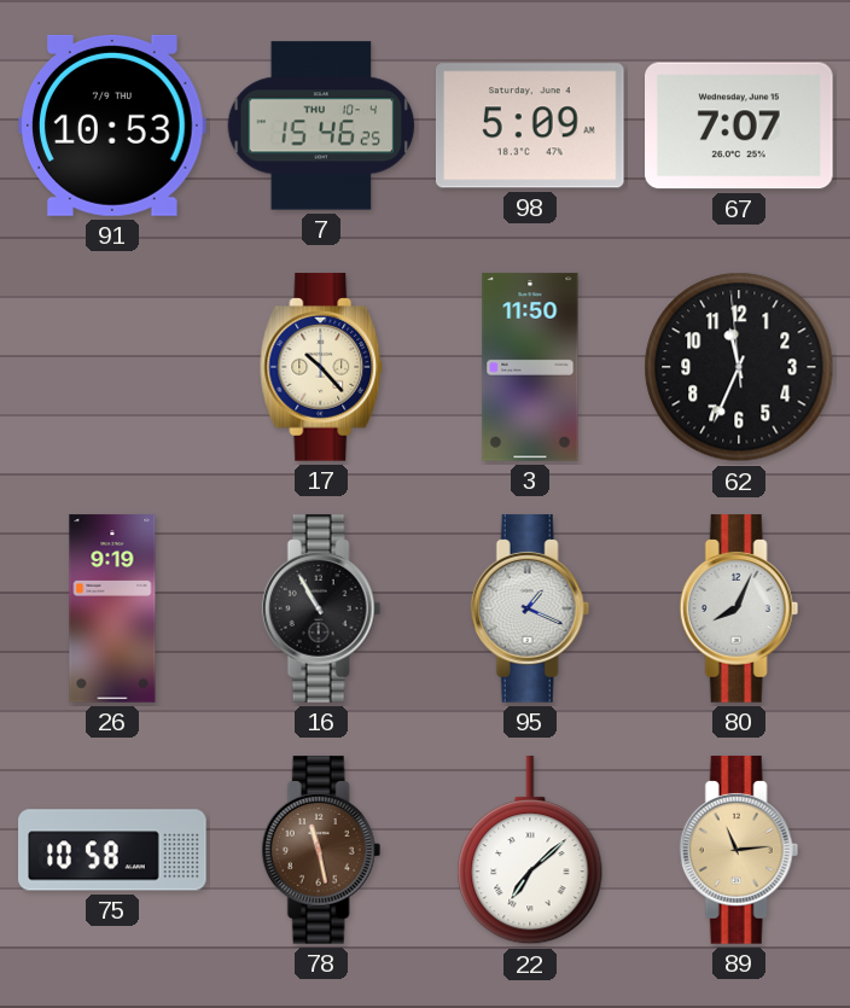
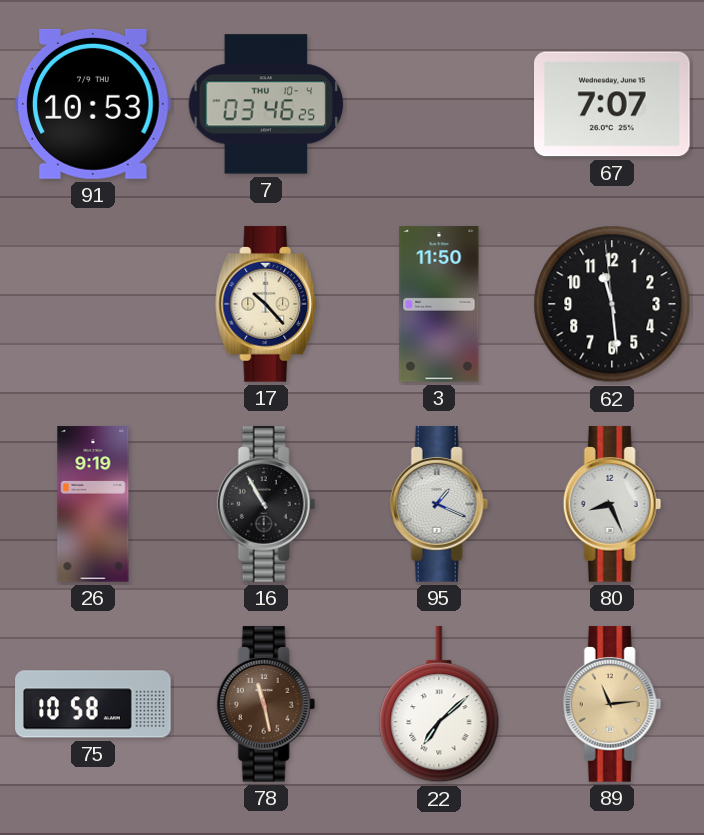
7: 15:46 -> 03:46
98: 5:09 -> none
62: 11:33 -> 11:28
80: 8:04 -> 8:26
